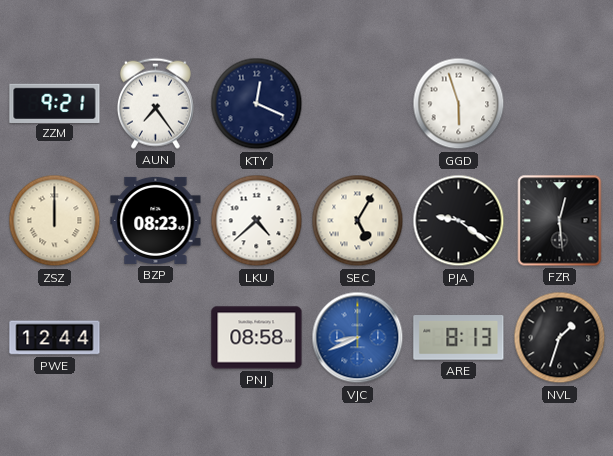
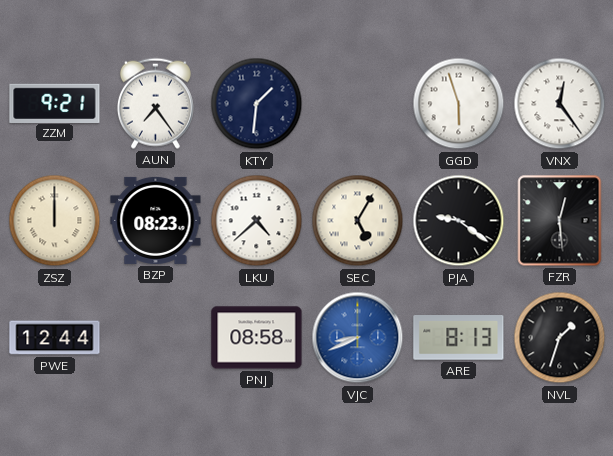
KTY: 12:19 -> 1:31
VNX: none -> 12:24
